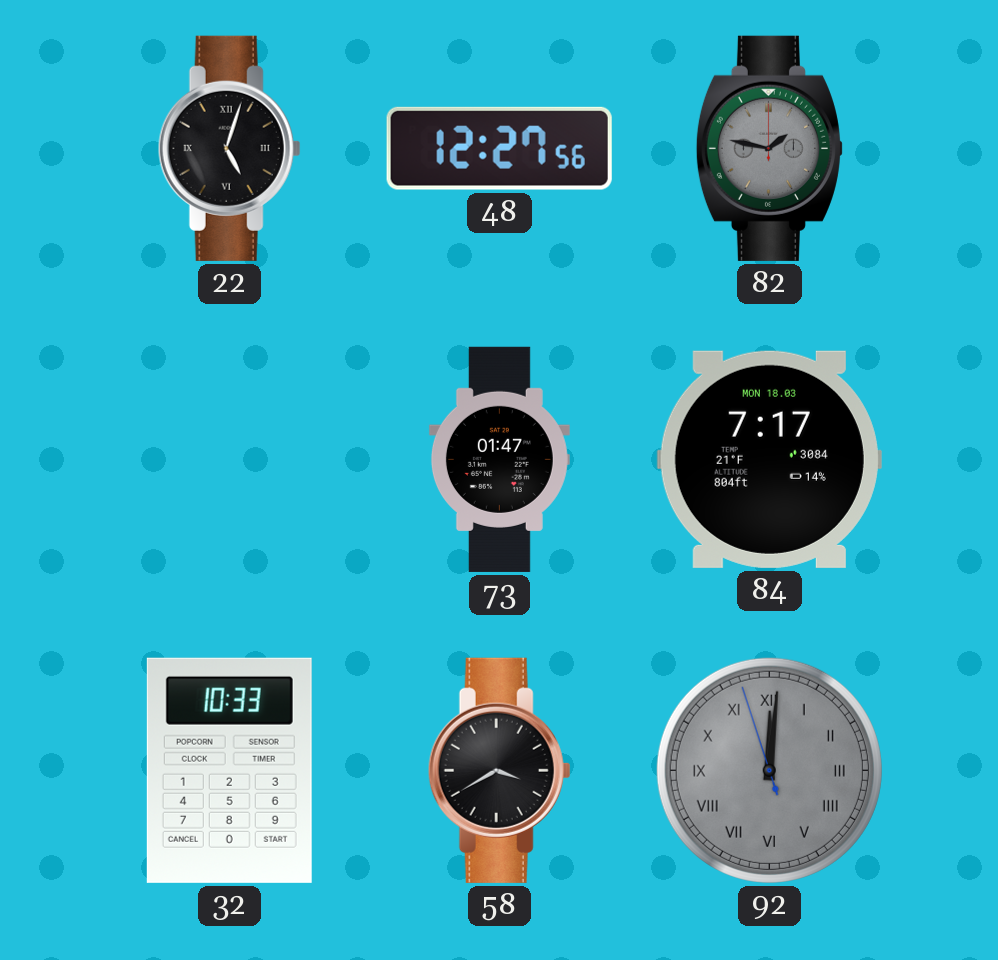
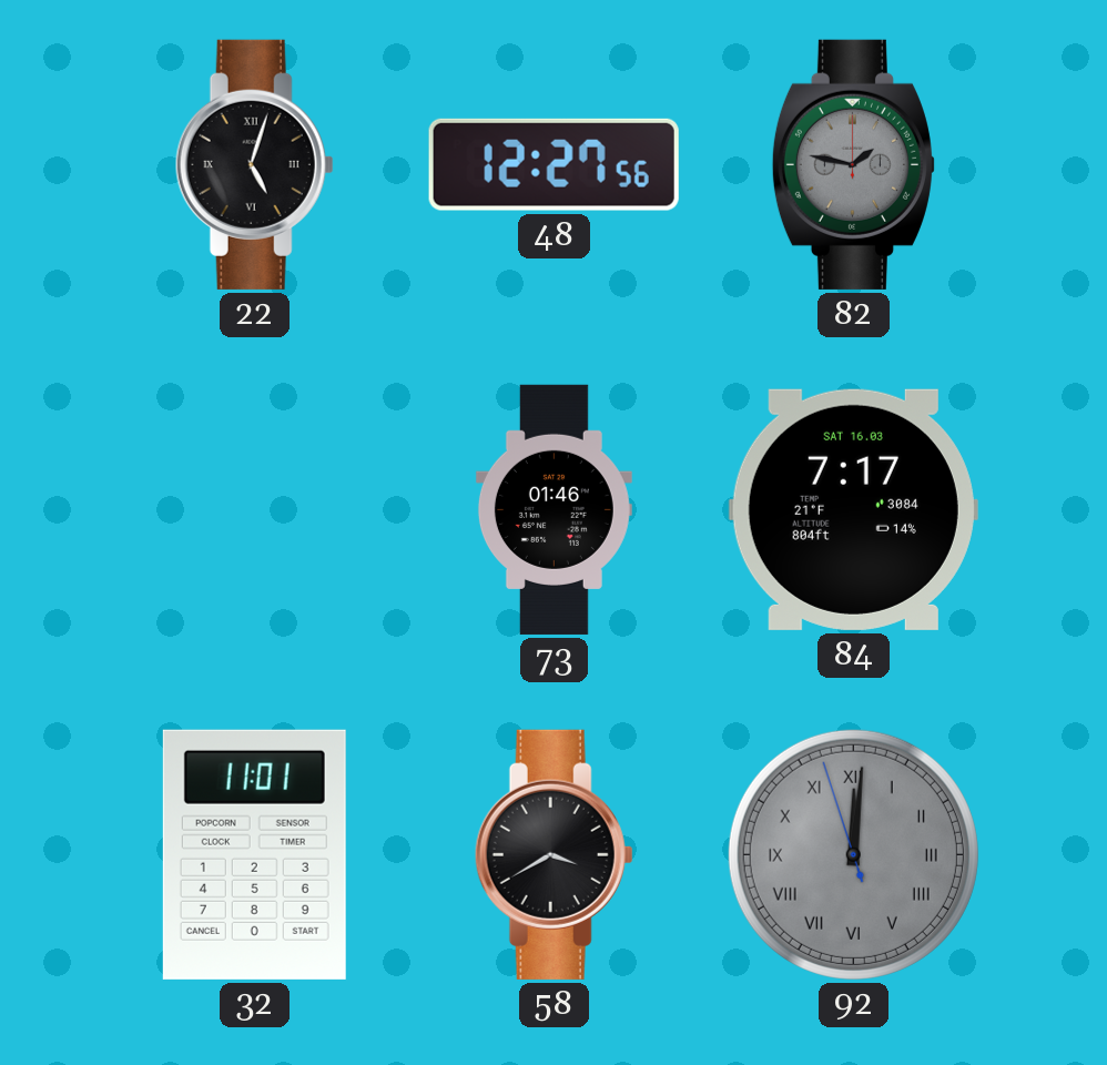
73: 01:47 -> 01:46
84 date: MON 18.03 -> SAT 16.03
32: 10:33 -> 11:01
